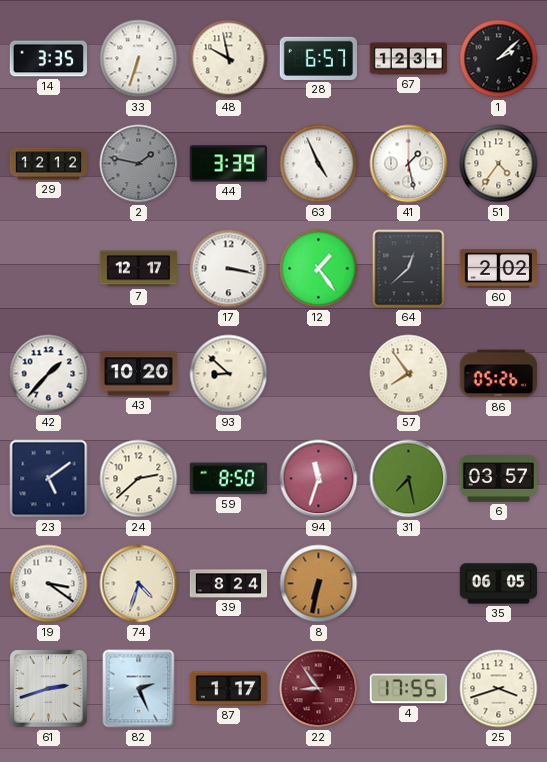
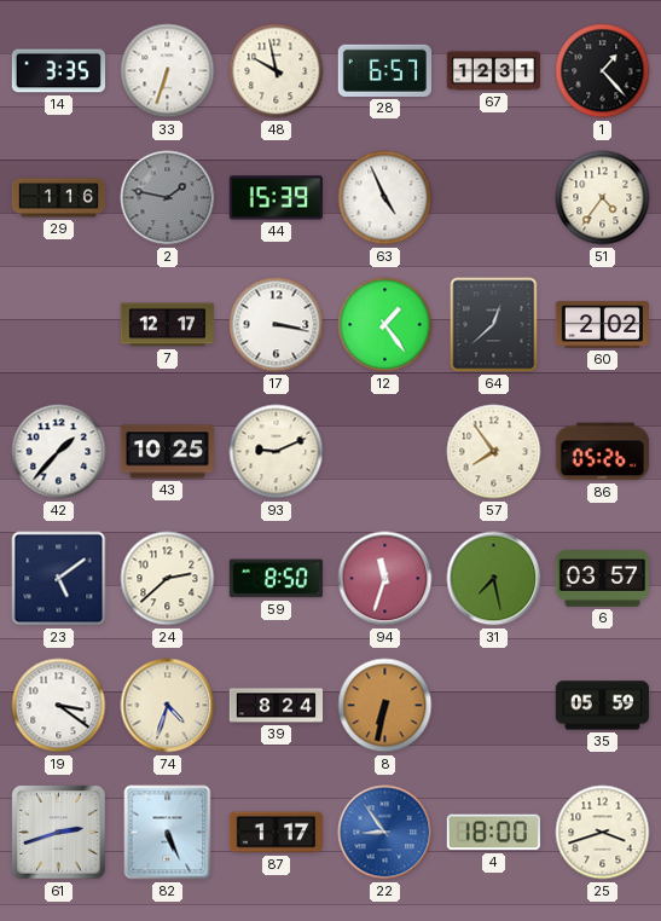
1: 2:08 -> 1:23
29: 12:12 -> 1:16
44: 3:39 -> 15:39
41: 1:28 -> none
43: 10:20 -> 10:25
93: 8:52 -> 9:11
35: 06:05 -> 05:59
82: 2:26 -> 5:26
22 dial: burgundy -> blue
4: 17:55 -> 18:00
